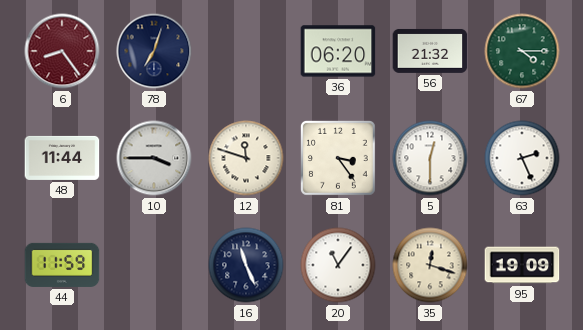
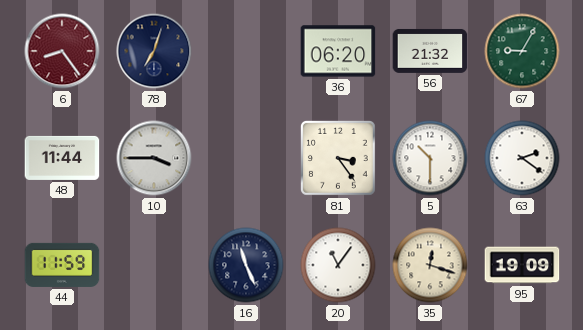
67: 4:15 -> 9:05
12: 11:48 -> none
5: 12:30 -> 10:30
63: 2:26 -> 2:21
